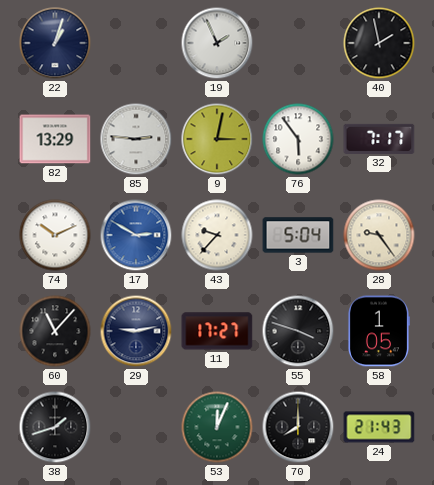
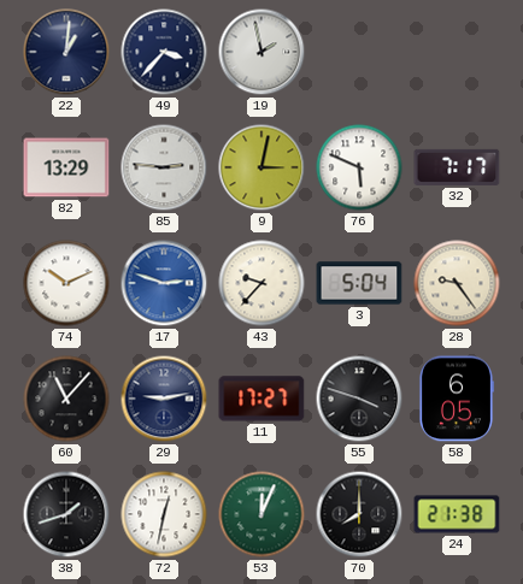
22: 1:03 -> 1:01
49: none -> 3:37
19: 1:56 -> 1:58
40: 1:58 -> none
76: 5:54 -> 5:49
17: 2:50 -> 2:48
58: 1:05 -> 6:05
72: none -> 12:32
24: 21:43 -> 21:38
